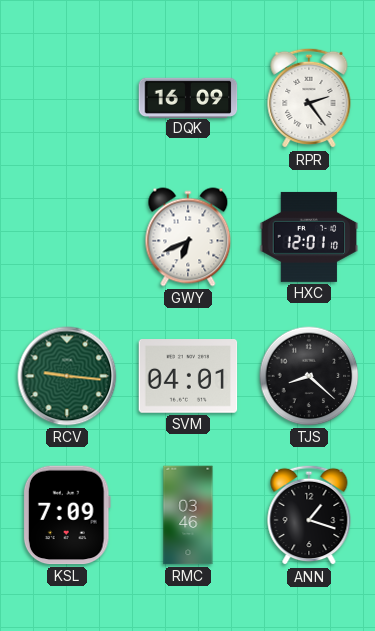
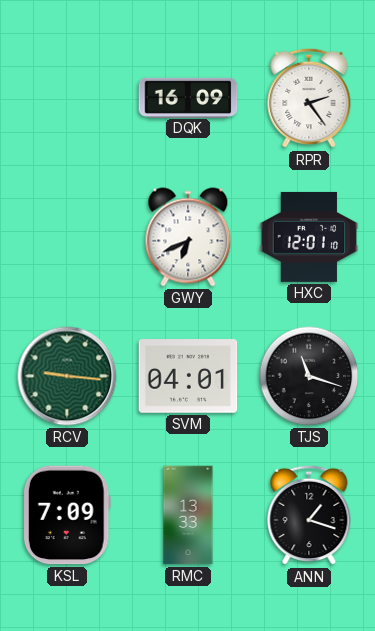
TJS: 8:22 -> 11:18
RMC: 03:46 -> 13:33
